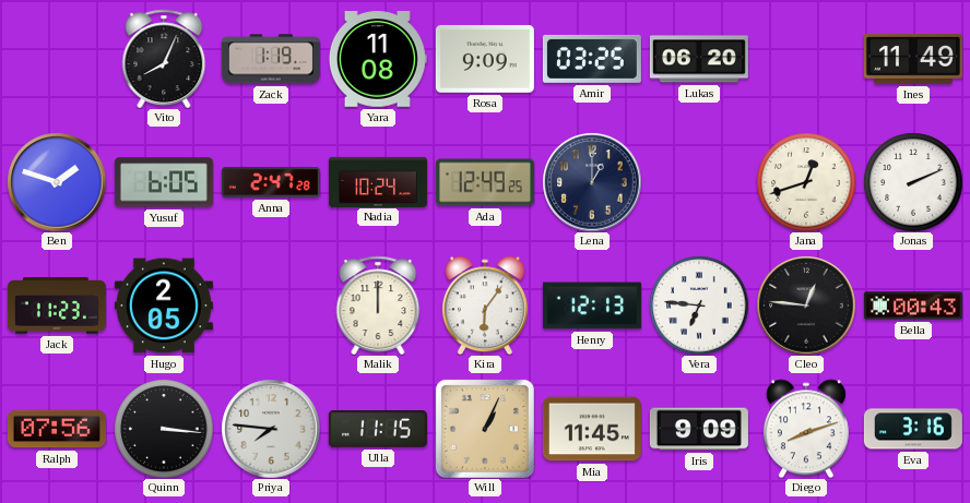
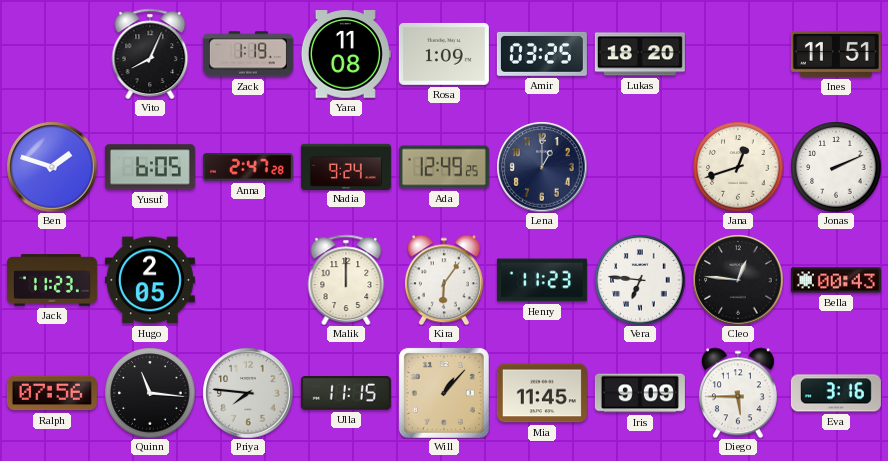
Rosa: 9:09 -> 1:09
Lukas: 06:20 -> 18:20
Ines: 11:49 -> 11:51
Nadia: 10:24 -> 9:24
Henry: 12:13 -> 11:23
Quinn: 3:16 -> 11:16
Will: 1:04 -> 1:07
Diego: 8:12 -> 5:45
